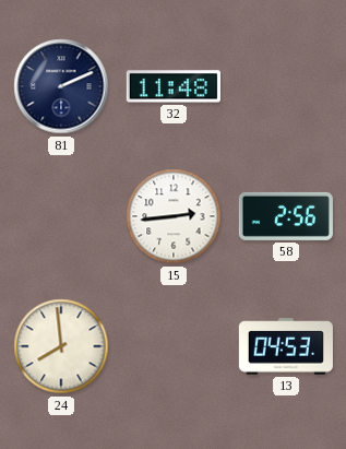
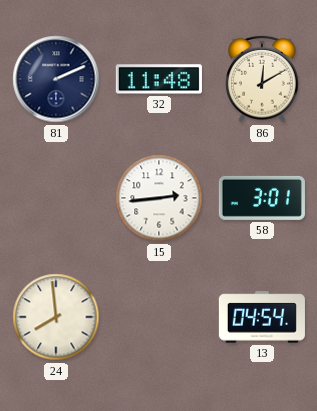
86: none -> 12:10
58: 2:56 -> 3:01
13: 04:53 -> 04:54
